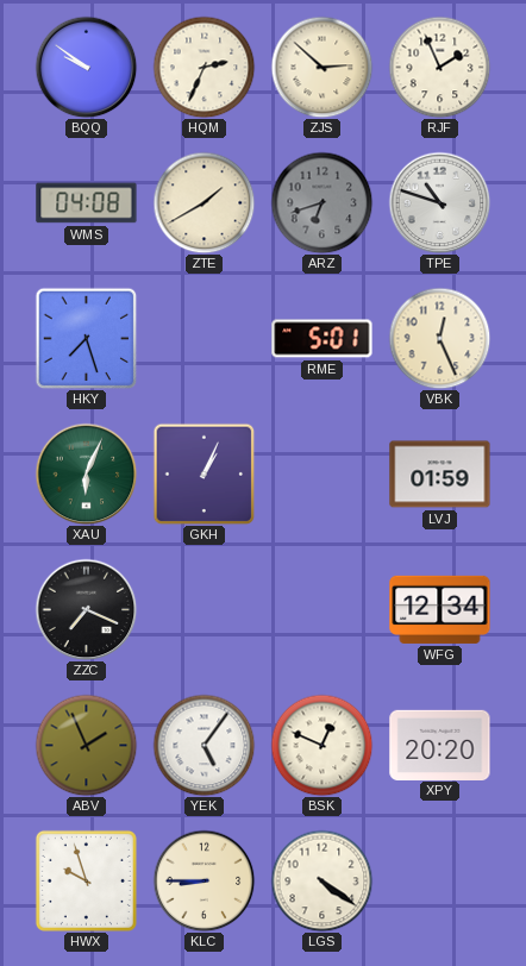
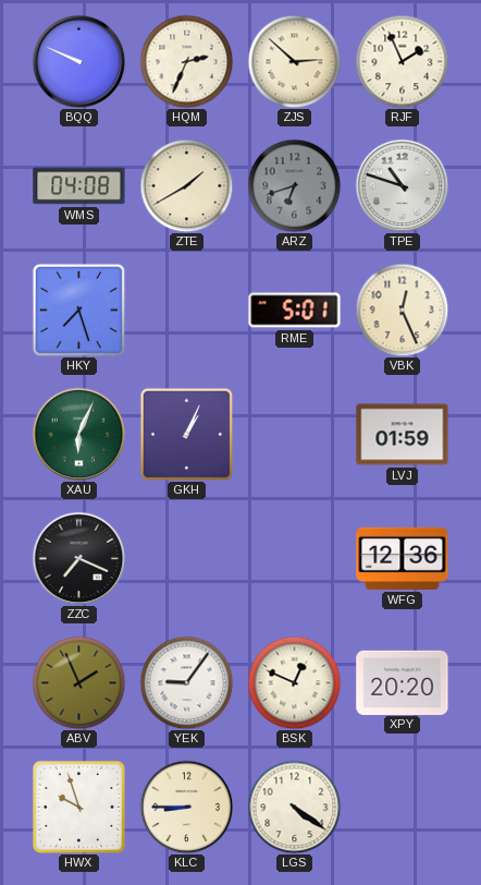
BQQ: 9:51 -> 9:49
WFG: 12:34 -> 12:36
YEK: 5:06 -> 9:06
